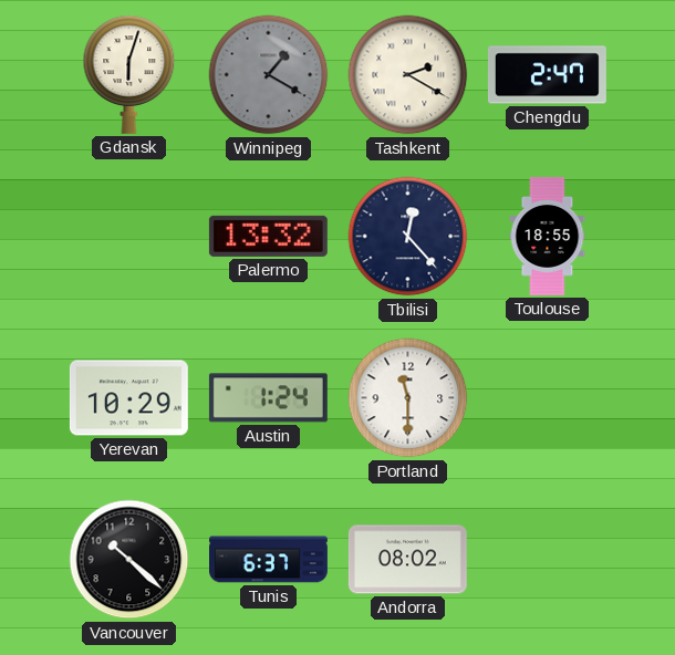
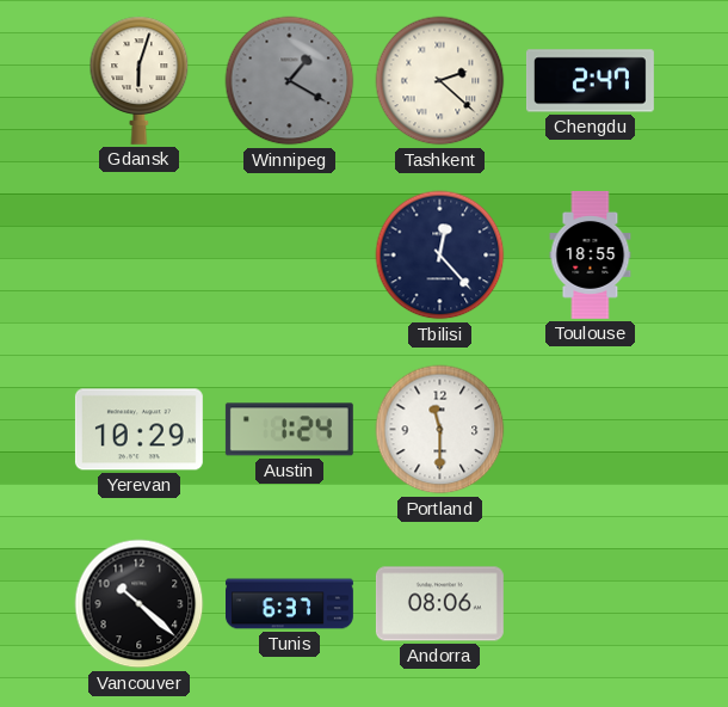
Tashkent: 2:20 -> 2:22
Palermo: 13:32 -> none
Andorra: 08:02 -> 08:06
